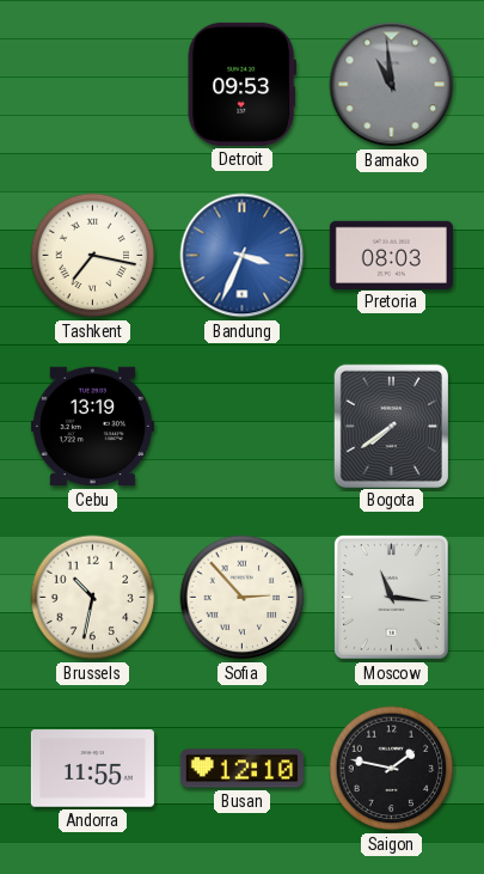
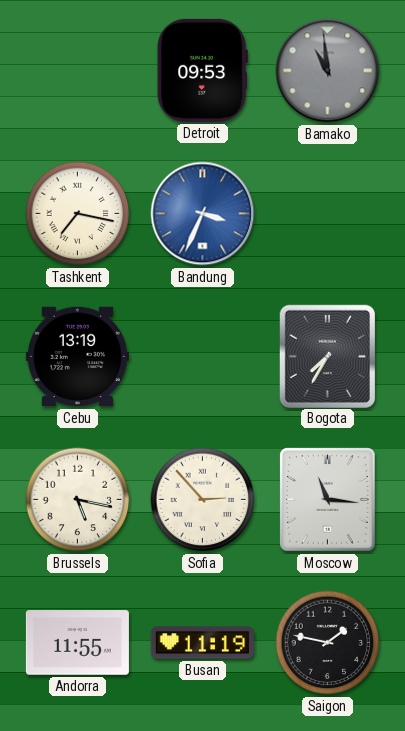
Pretoria: 08:03 -> none
Bogota: 7:39 -> 7:35
Brussels: 10:32 -> 5:17
Busan: 12:10 -> 11:19
